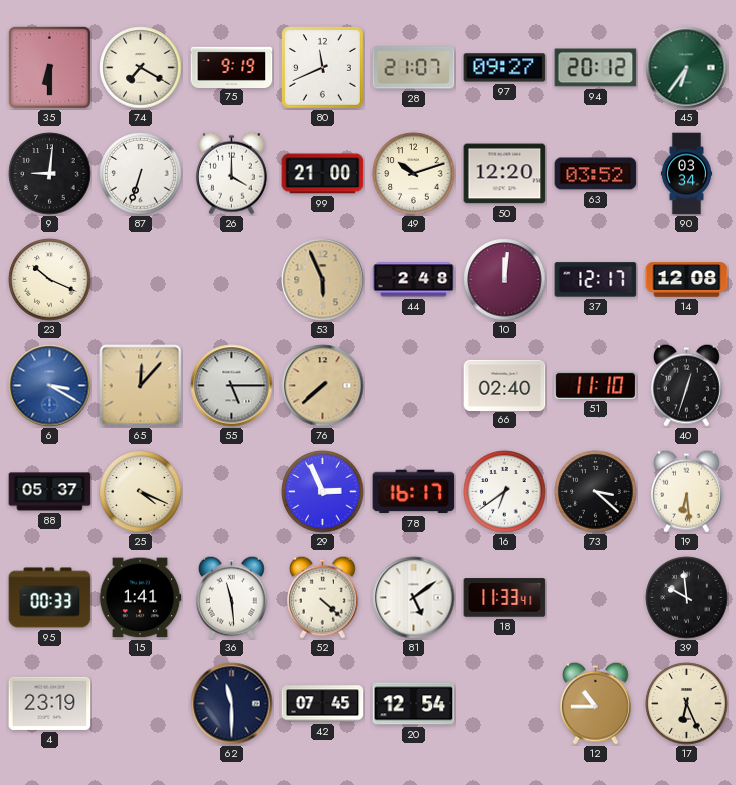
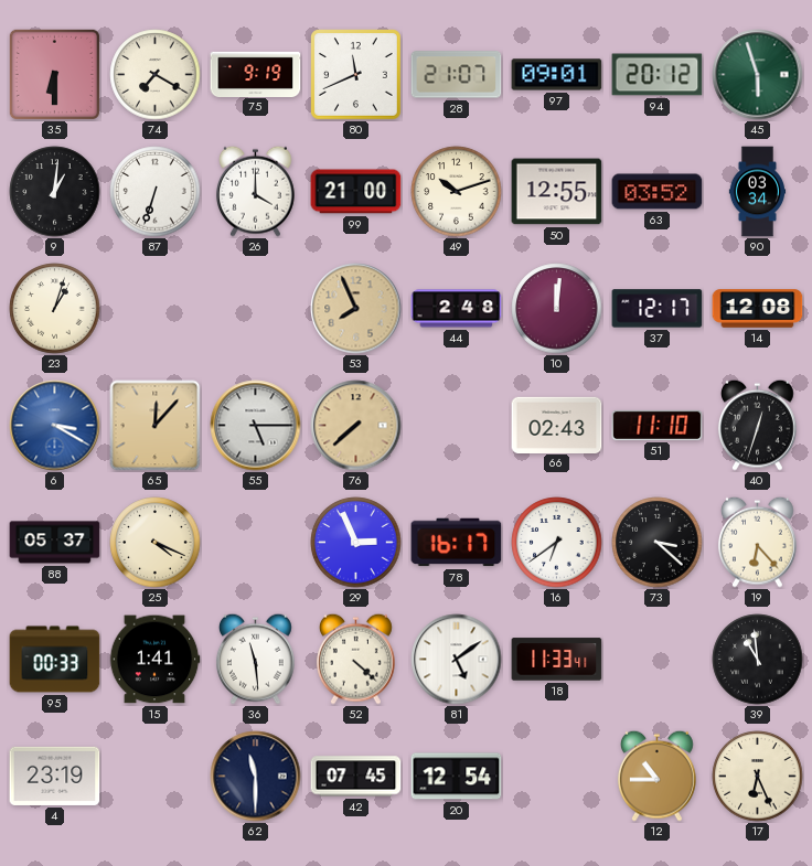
97: 09:27 -> 09:01
45: 6:36 -> 5:57
9: 9:01 -> 1:01
50: 12:20 -> 12:55
23: 10:19 -> 1:03
53: 5:56 -> 7:56
66: 02:40 -> 02:43
19: 6:29 -> 6:23
39: 9:59 -> 10:59
